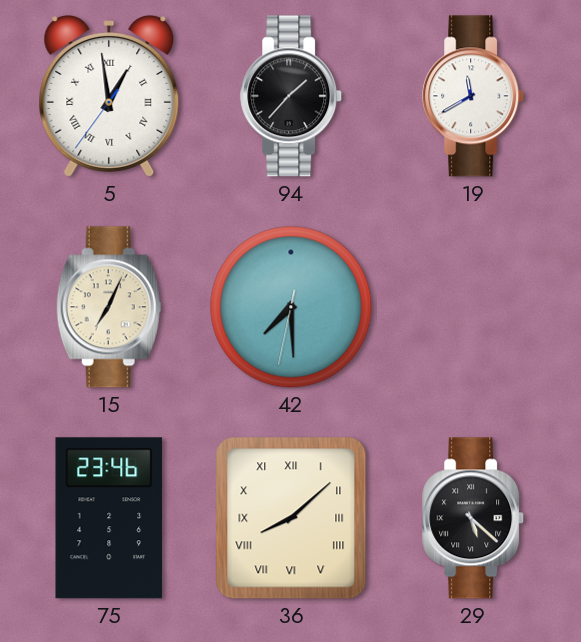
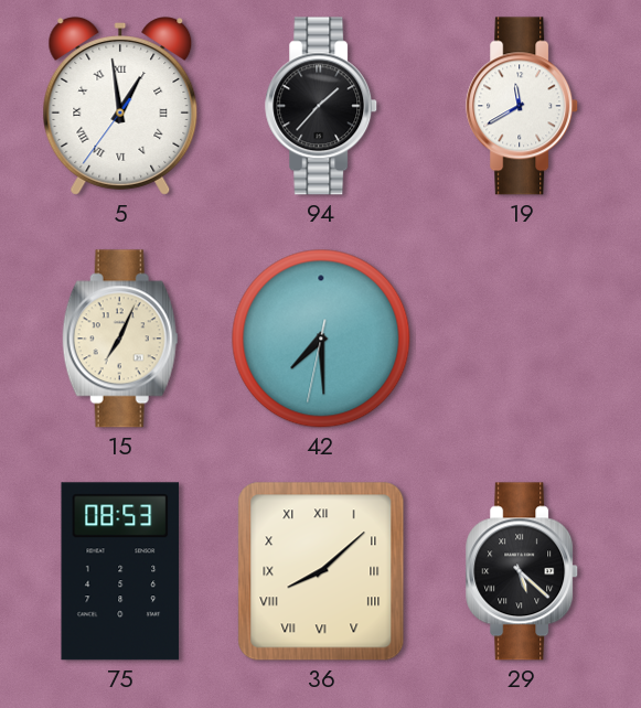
75: 23:46 -> 08:53
